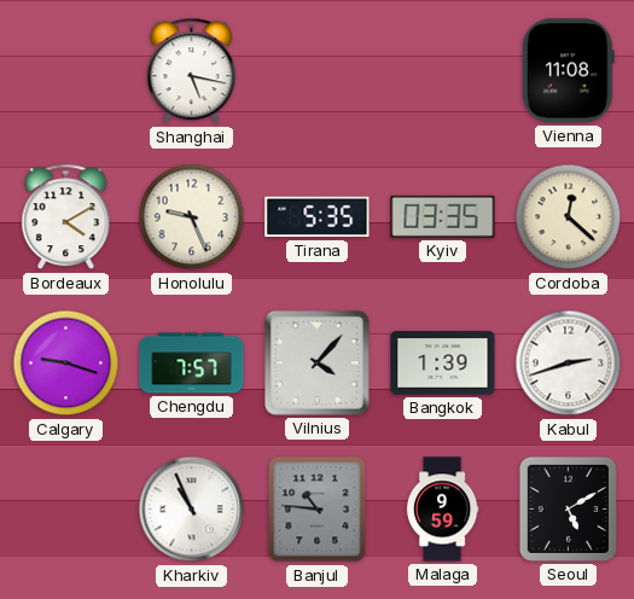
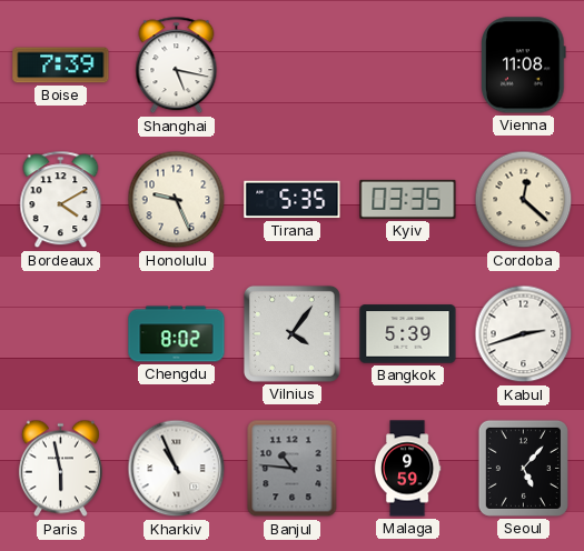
Boise: none -> 7:39
Calgary: 9:18 -> none
Chengdu: 7:57 -> 8:02
Vilnius: 4:07 -> 4:06
Bangkok: 1:39 -> 5:39
Paris: none -> 5:58
Seoul: 5:10 -> 5:07
